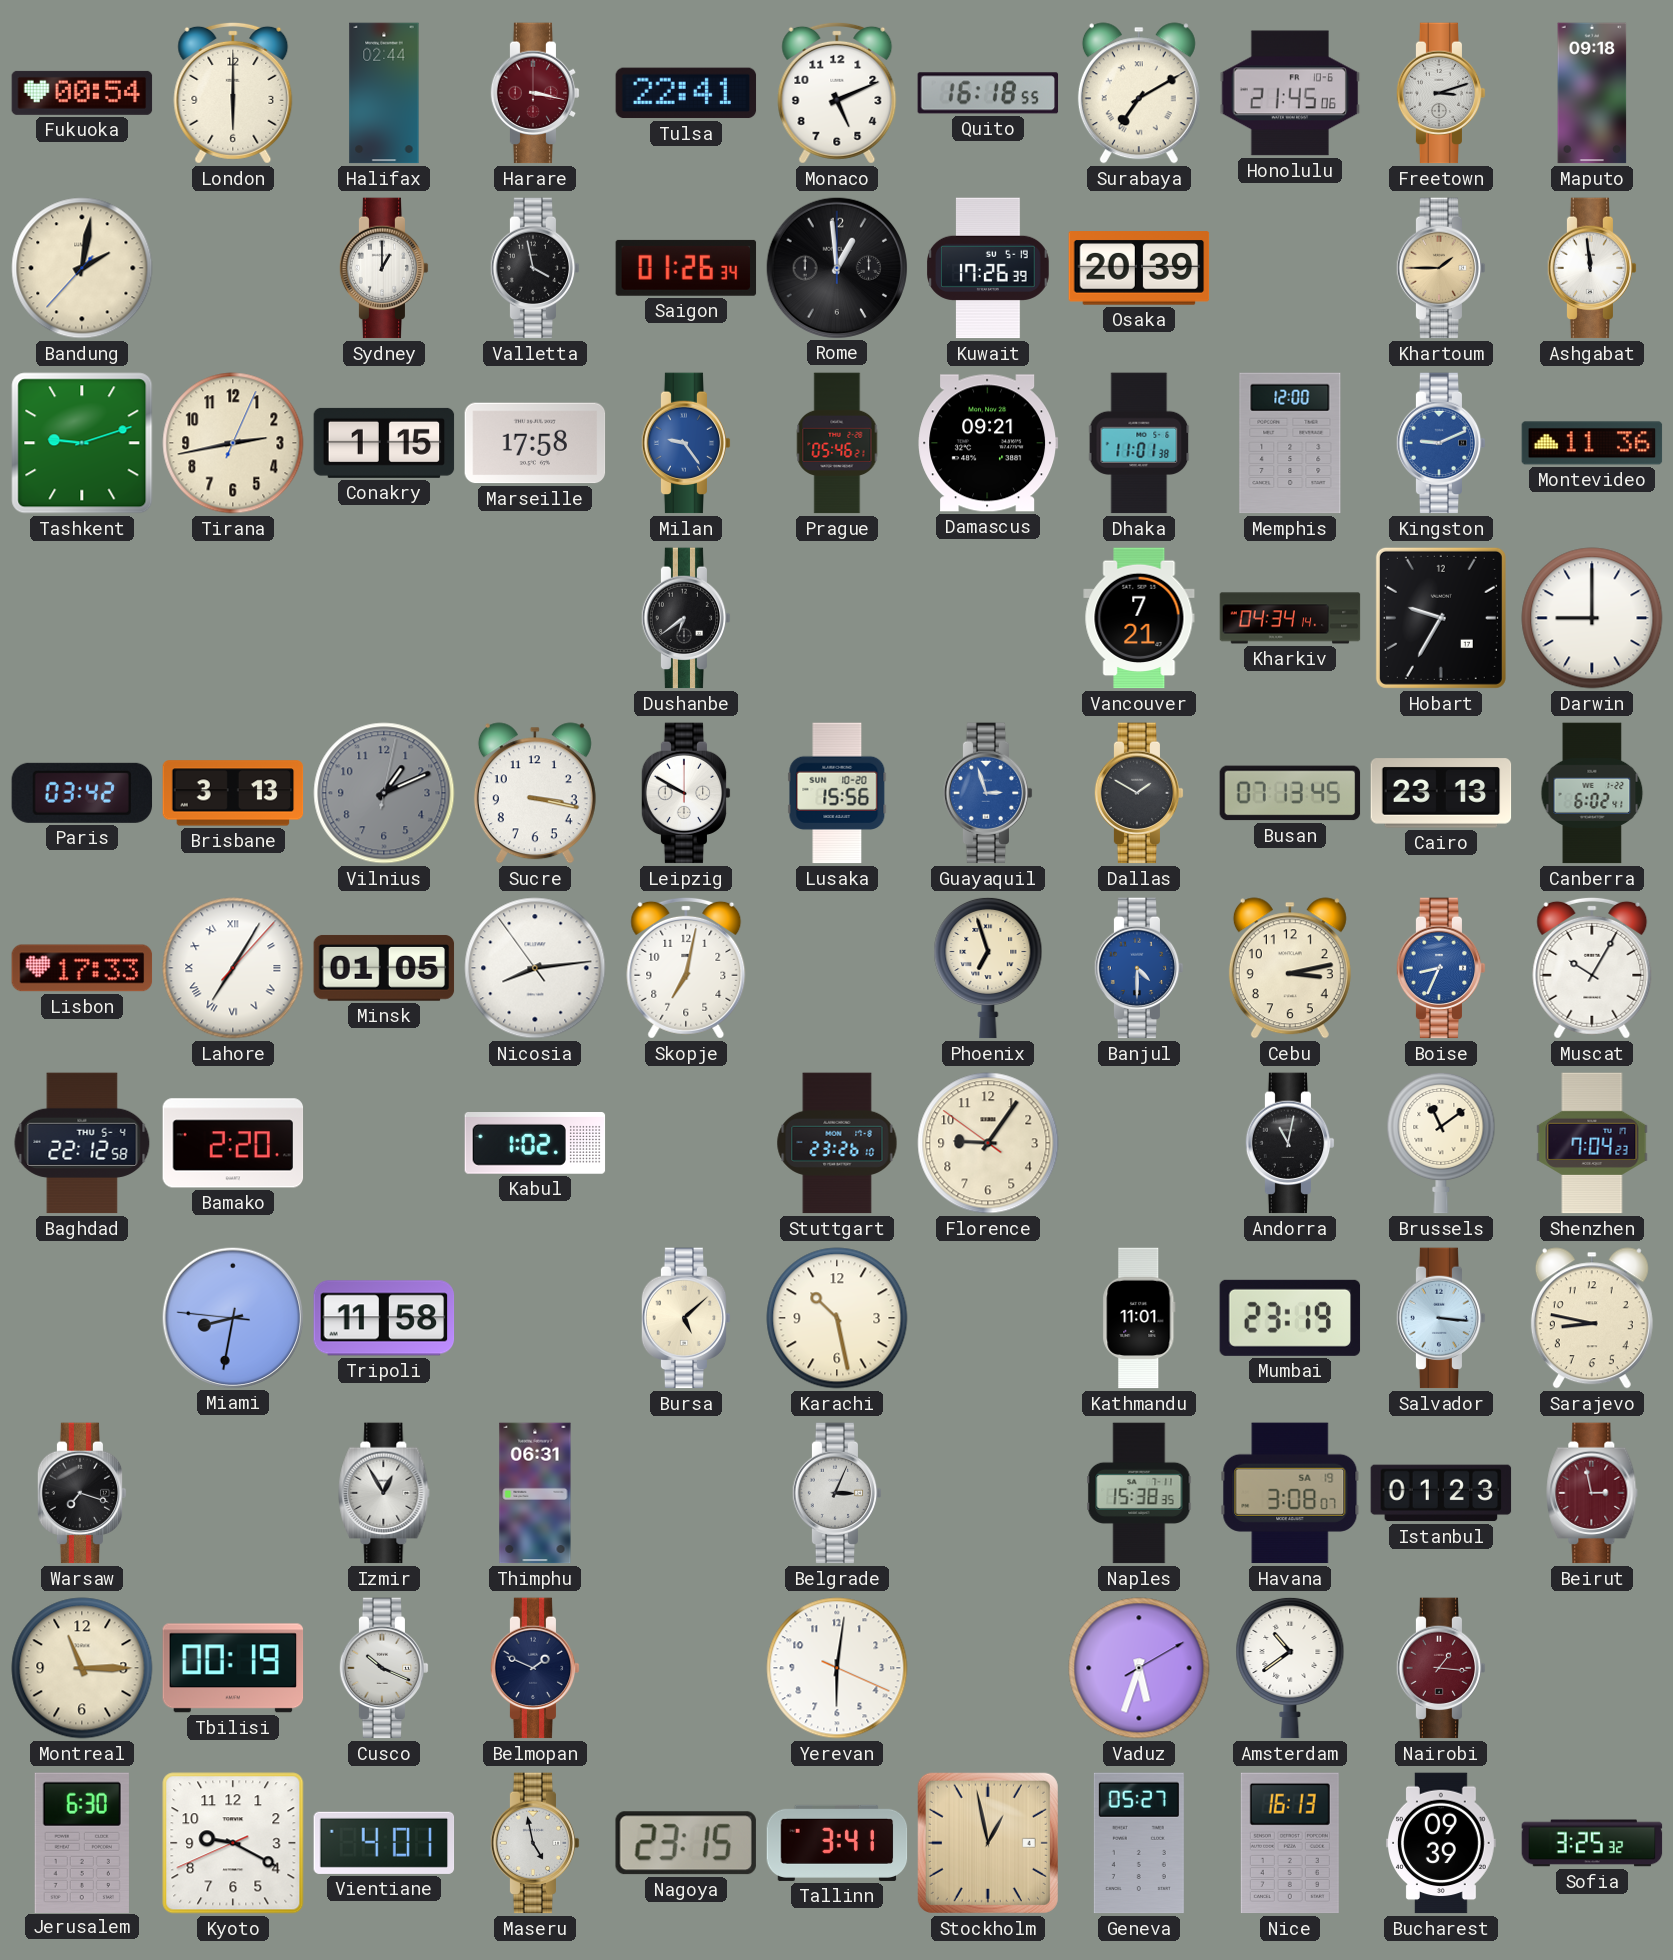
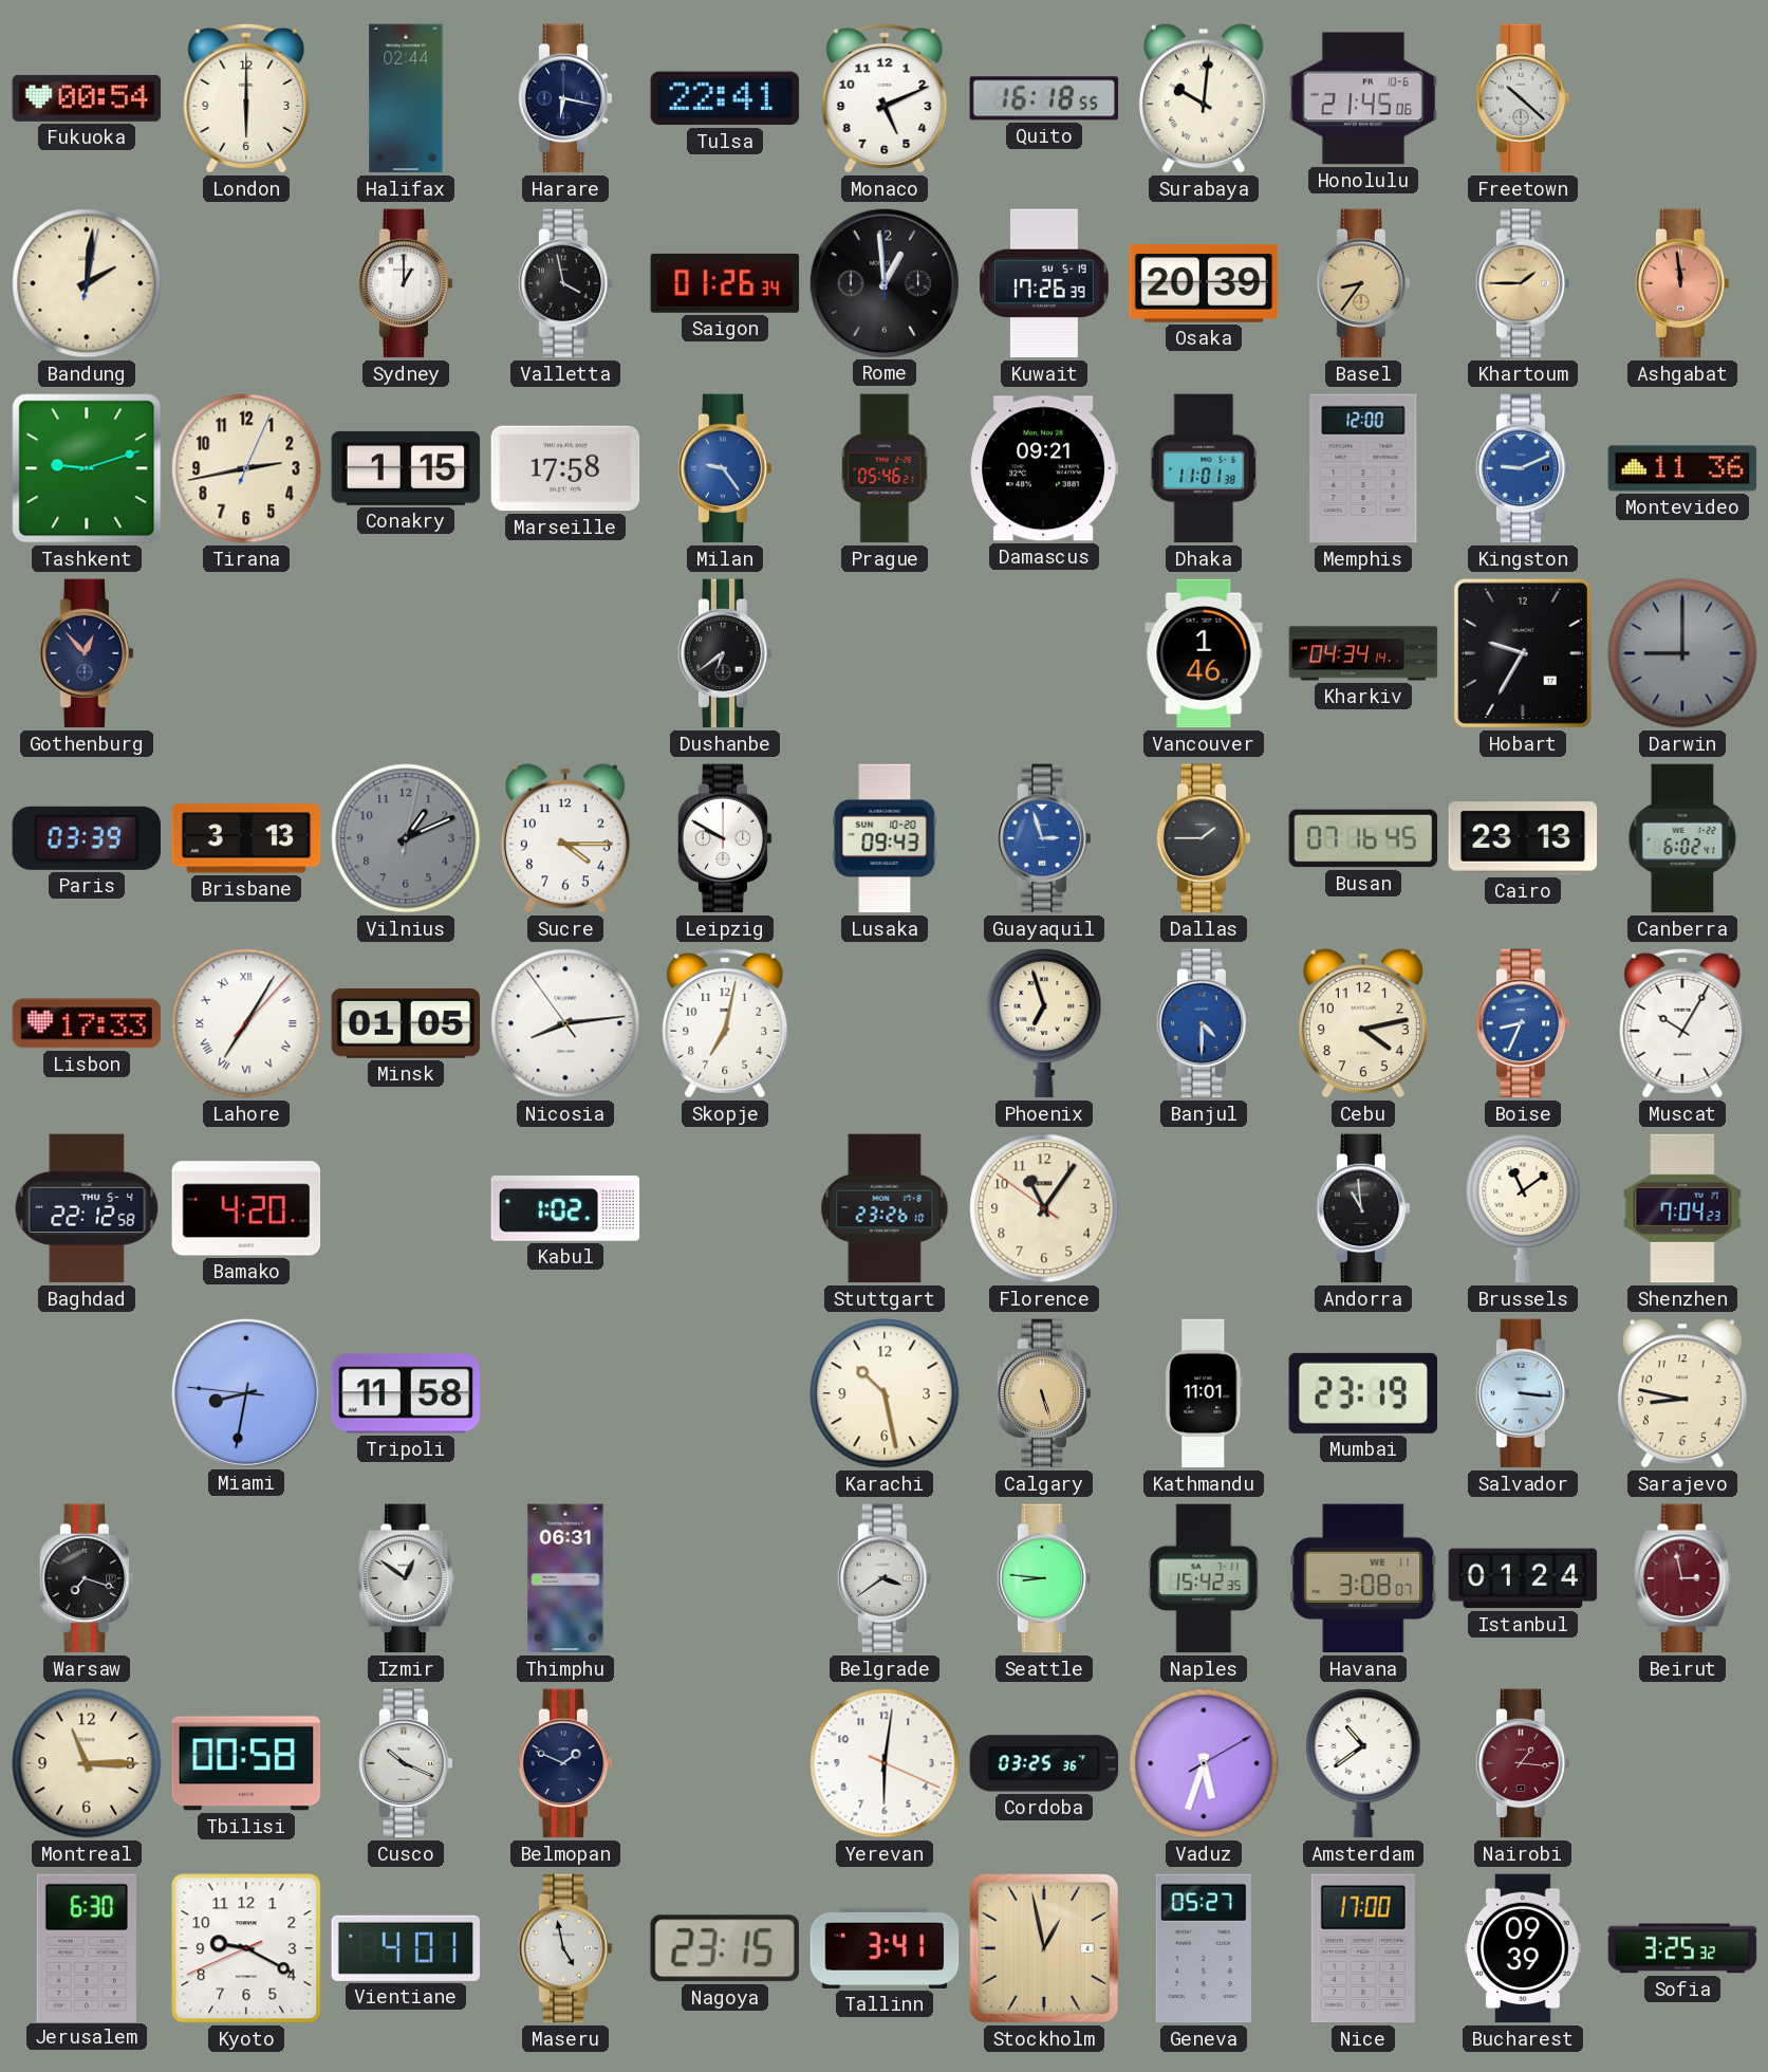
Harare: 3:17 -> 6:17
Harare dial: burgundy -> navy
Surabaya: 7:10 -> 10:01
Freetown: 3:12 -> 10:22
Maputo: 09:18 -> none
Bandung: 2:01:37 -> 2:01:02
Basel: none -> 8:36
Ashgabat dial: white -> salmon
Gothenburg: none -> 12:53
Vancouver: 7:21 -> 1:46
Darwin dial: white -> grey
Paris: 03:42 -> 03:39
Sucre: 3:17 -> 4:15
Lusaka: 15:56 -> 09:43
Dallas: 1:50 -> 1:45
Busan: 07:13 -> 07:16
Cebu: 3:13 -> 4:13
Bamako: 2:20 -> 4:20
Florence: 9:05 -> 11:05
Andorra: 11:02 -> 10:59
Bursa: 5:08 -> none
Calgary: none -> 5:27
Izmir: 12:55 -> 12:51
Belgrade: 3:04 -> 3:39
Seattle: none -> 8:46
Naples: 15:38 -> 15:42
Havana date: SA 19 -> WE 11
Istanbul: 01:23 -> 01:24
Tbilisi: 00:19 -> 00:58
Cordoba: none -> 03:25
Nice: 16:13 -> 17:00
